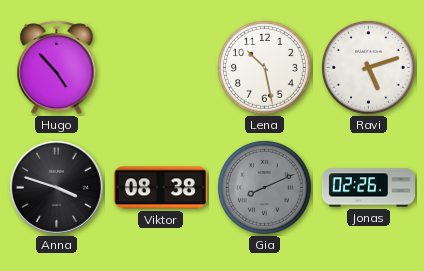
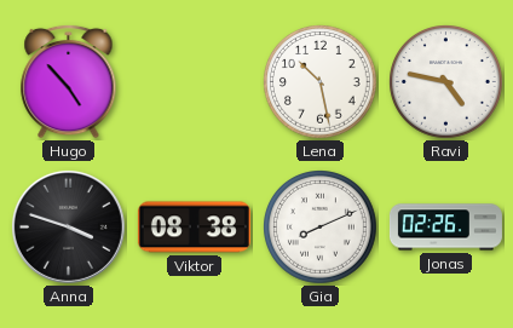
Ravi: 5:12 -> 4:47
Gia dial: grey -> white
